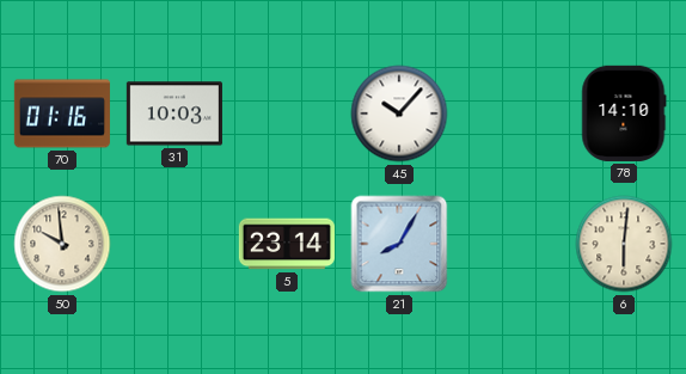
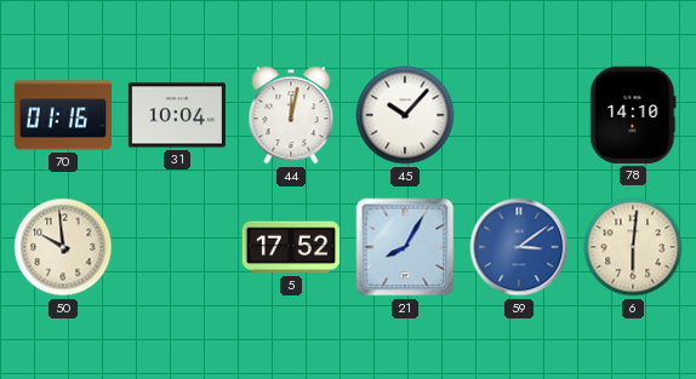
31: 10:03 -> 10:04
44: none -> 12:02
5: 23:14 -> 17:52
59: none -> 3:09
